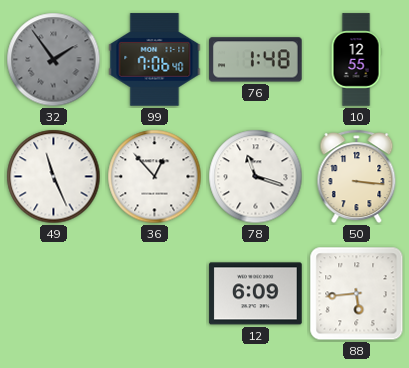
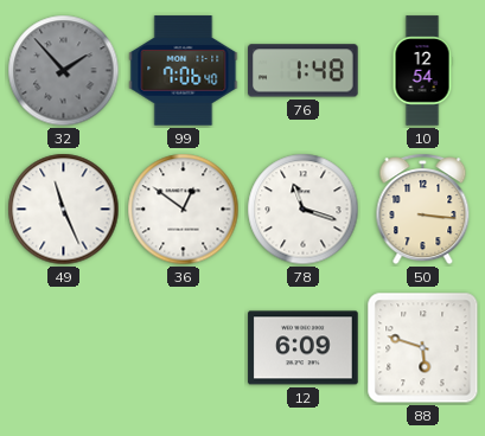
32: 1:54 -> 1:53
10: 12:55 -> 12:54
36: 12:53 -> 12:51
88: 5:44 -> 5:48
